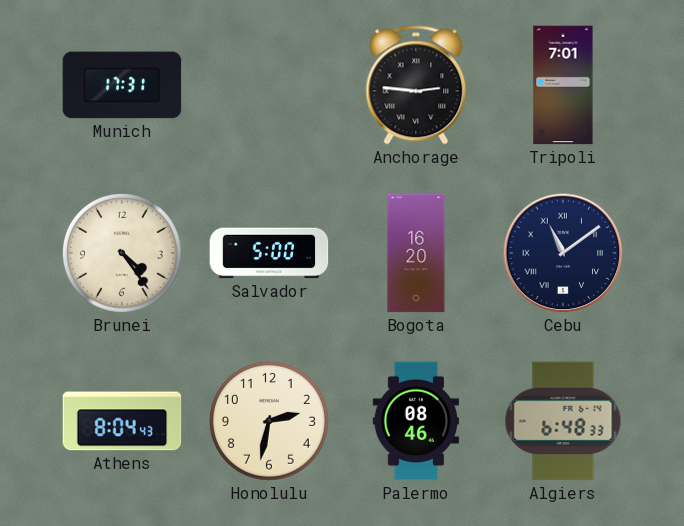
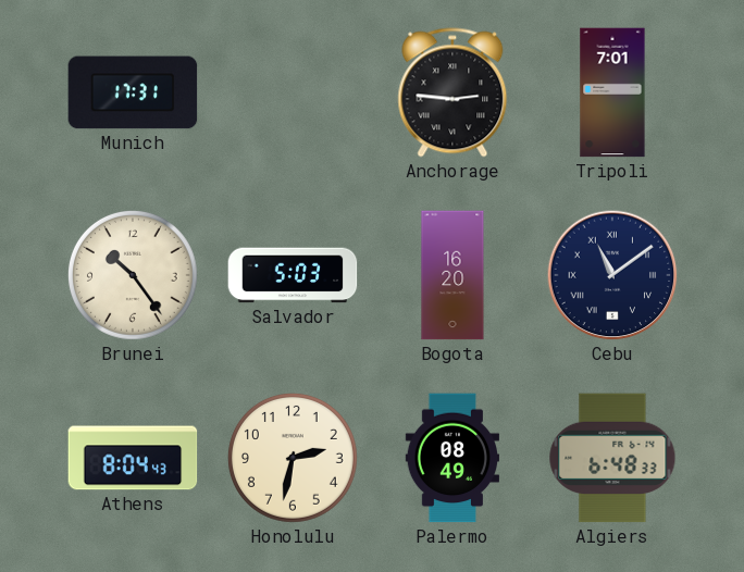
Brunei: 4:24 -> 10:24
Salvador: 5:00 -> 5:03
Palermo: 08:46 -> 08:49
